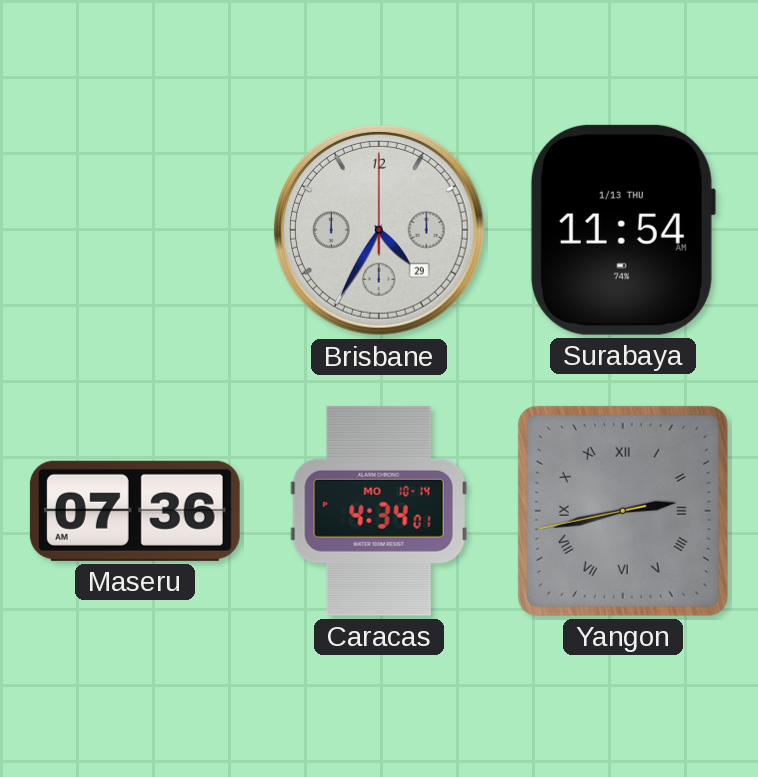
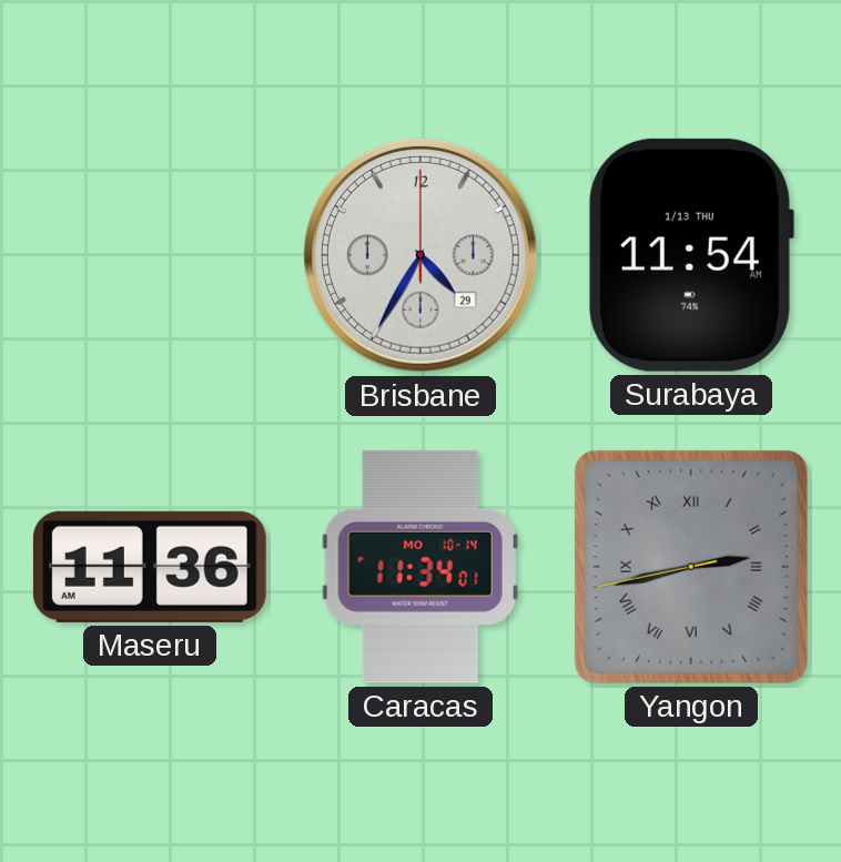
Maseru: 07:36 -> 11:36
Caracas: 4:34 -> 11:34
